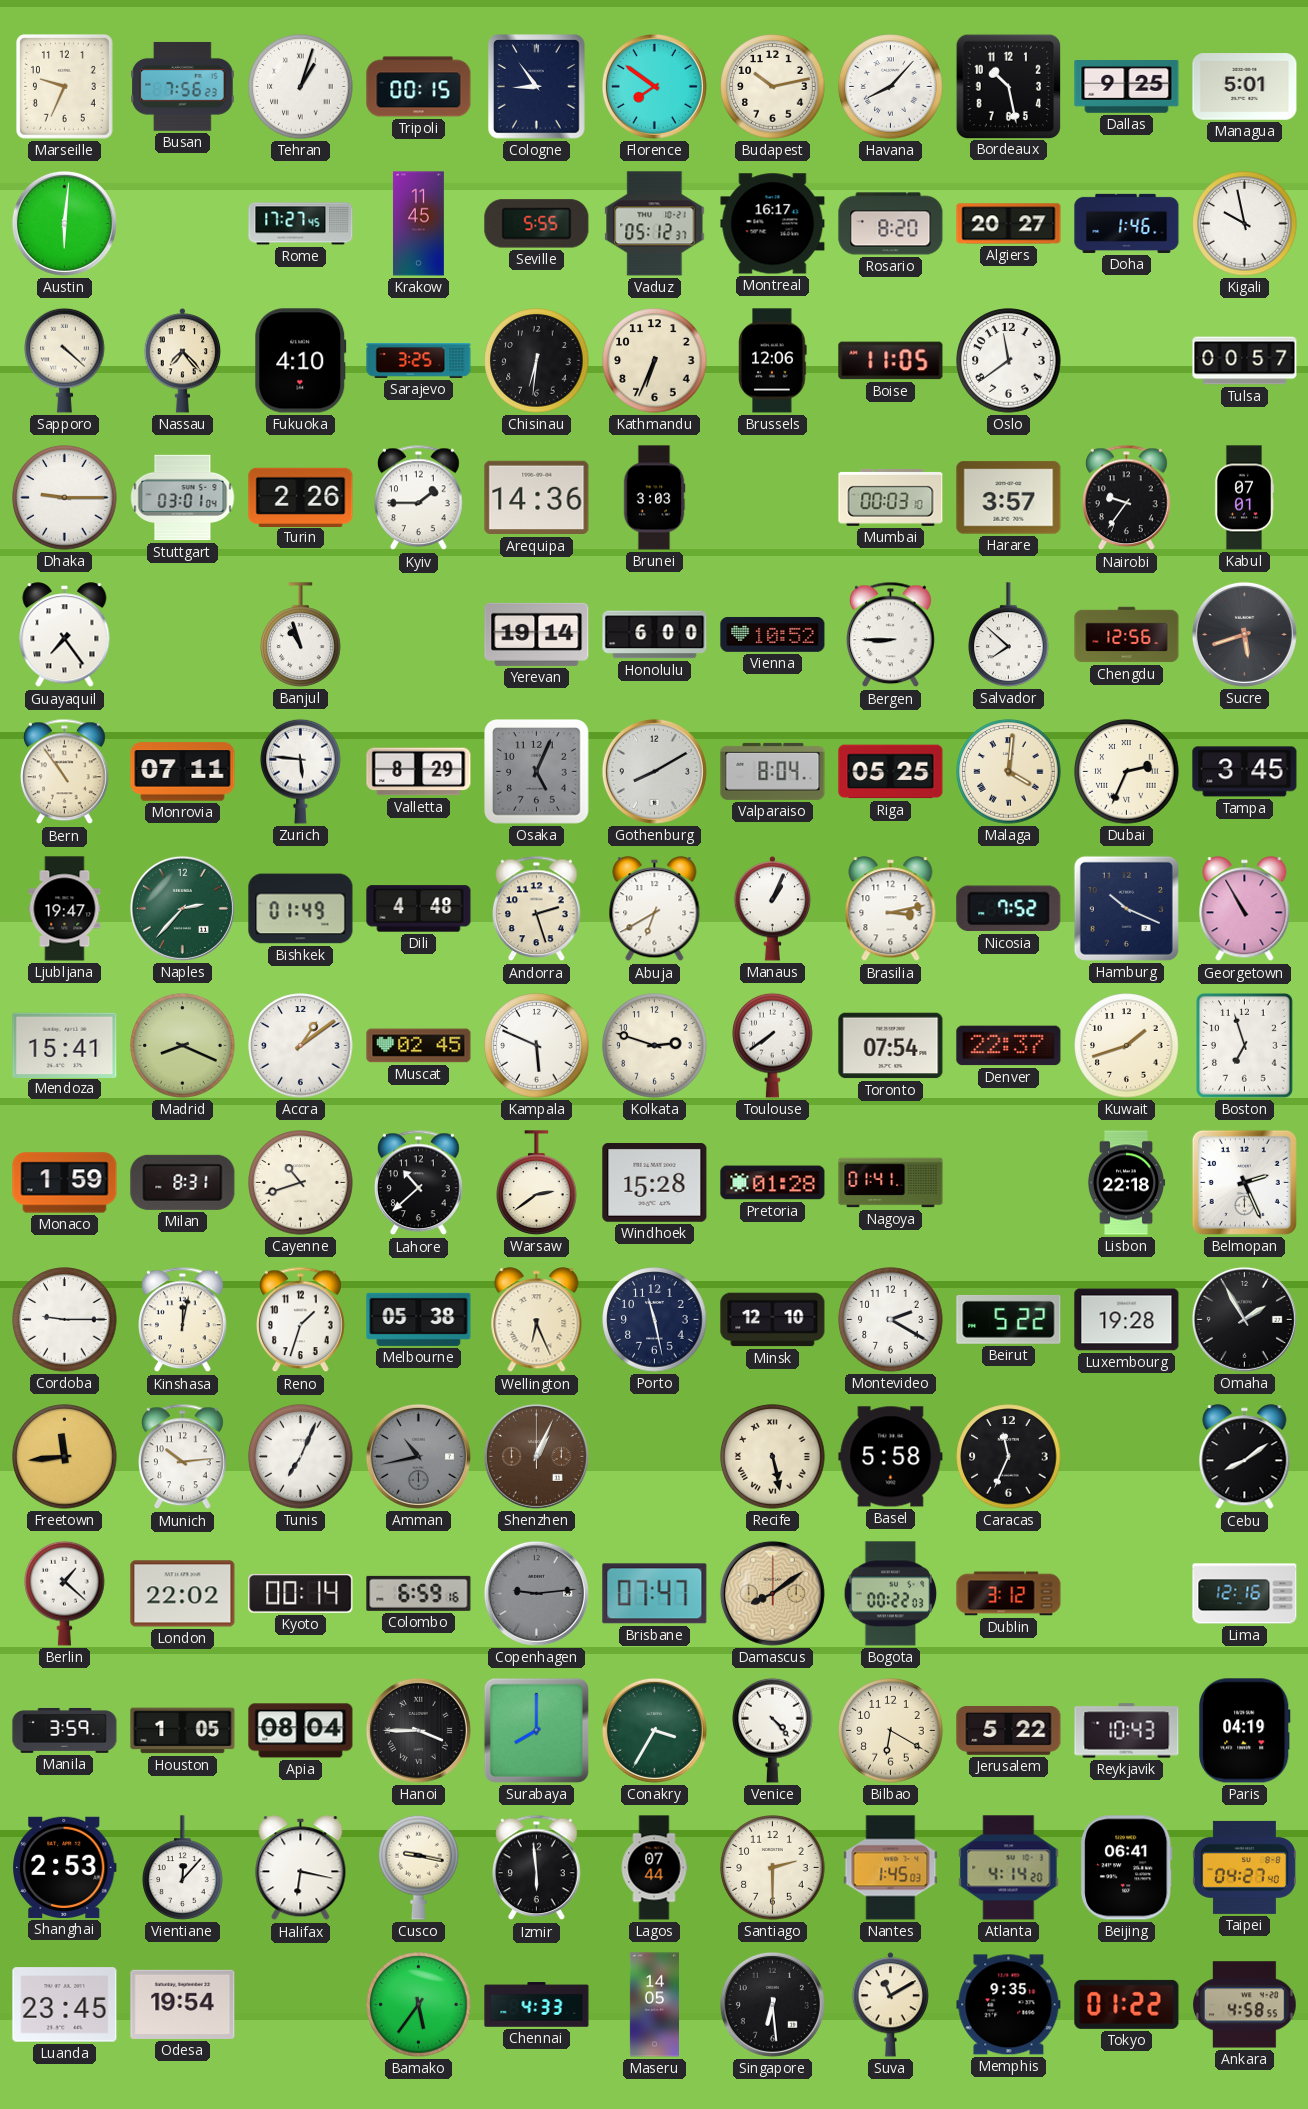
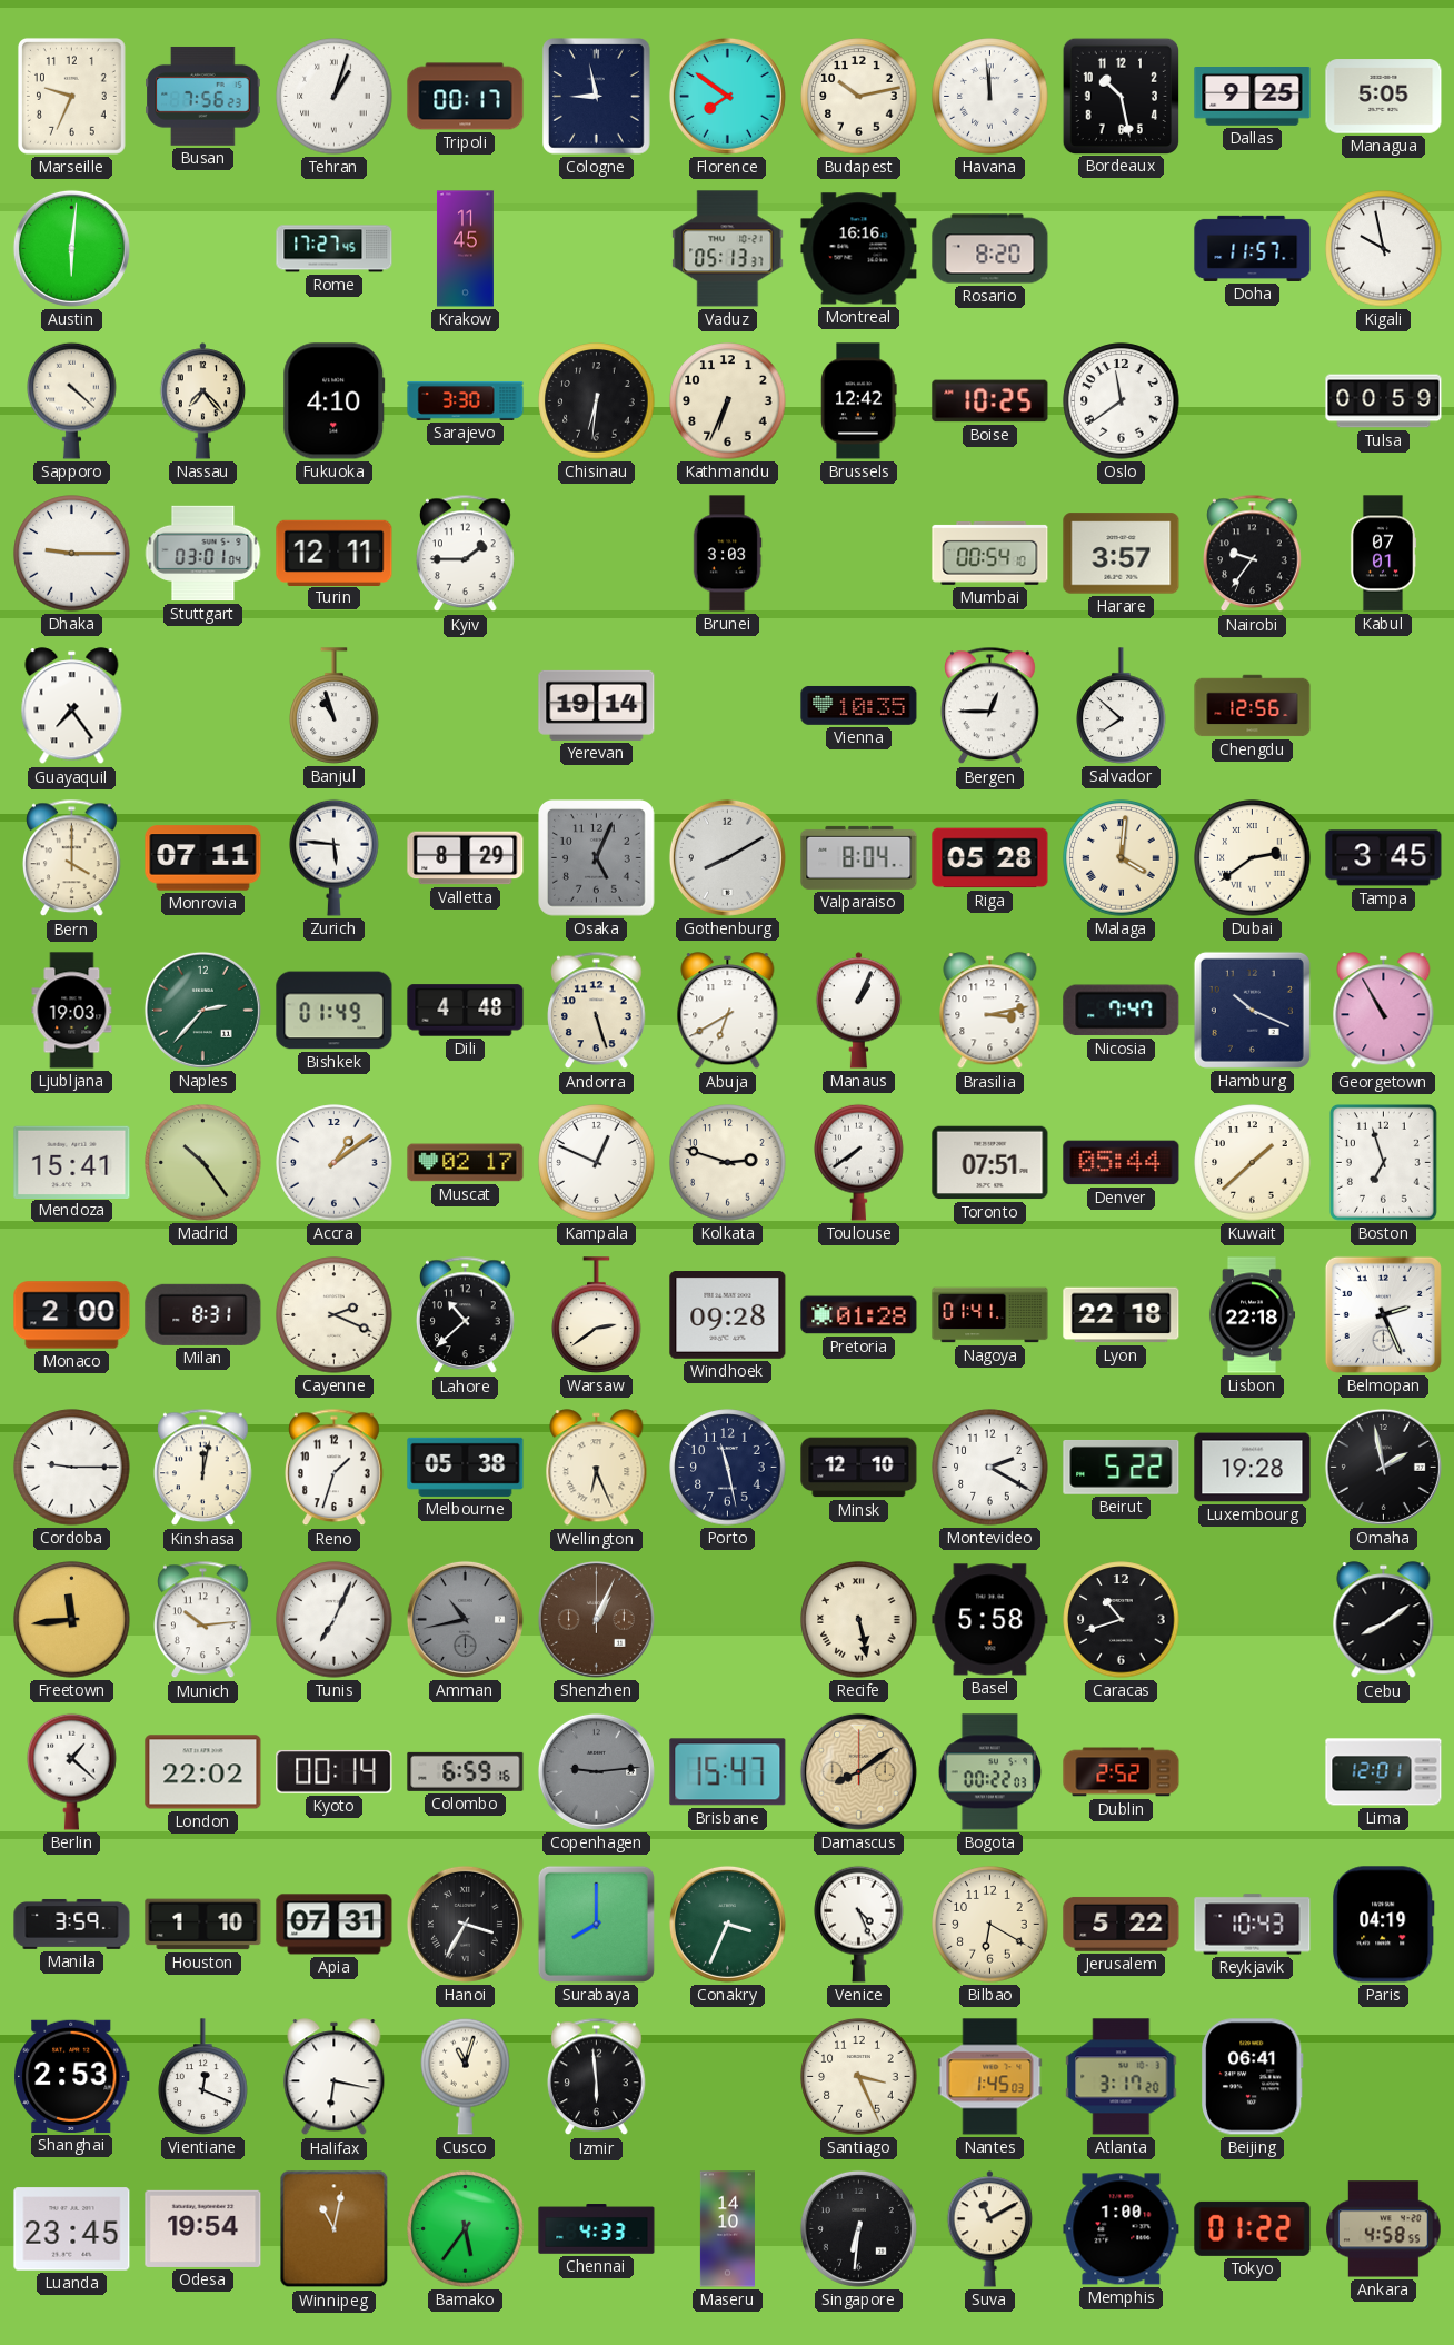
Tripoli: 00:15 -> 00:17
Cologne: 8:54 -> 8:58
Havana: 8:07 -> 11:59
Managua: 5:01 -> 5:05
Seville: 5:55 -> none
Vaduz: 05:12 -> 05:13
Montreal: 16:17 -> 16:16
Algiers: 20:27 -> none
Doha: 1:46 -> 11:57
Sarajevo: 3:25 -> 3:30
Brussels: 12:06 -> 12:42
Boise: 11:05 -> 10:25
Tulsa: 00:57 -> 00:59
Turin: 2:26 -> 12:11
Arequipa: 14:36 -> none
Mumbai: 00:03 -> 00:54
Honolulu: 6:00 -> none
Vienna: 10:52 -> 10:35
Bergen: 8:45 -> 12:45
Sucre: 5:42 -> none
Bern: 10:54 -> 4:00
Riga: 05:25 -> 05:28
Dubai: 2:34 -> 2:39
Ljubljana: 19:47 -> 19:03
Andorra: 2:27 -> 5:27
Nicosia: 7:52 -> 7:47
Madrid: 8:19 -> 10:24
Muscat: 02:45 -> 02:17
Kampala: 5:49 -> 12:49
Toronto: 07:54 -> 07:51
Denver: 22:37 -> 05:44
Kuwait: 1:42 -> 1:38
Monaco: 1:59 -> 2:00
Cayenne: 10:42 -> 2:19
Windhoek: 15:28 -> 09:28
Lyon: none -> 22:18
Omaha: 1:55 -> 1:58
Caracas: 11:34 -> 10:42
Brisbane: 07:47 -> 15:47
Dublin: 3:12 -> 2:52
Lima: 12:16 -> 12:01
Houston: 1:05 -> 1:10
Apia: 08:04 -> 07:31
Hanoi: 3:45 -> 3:35
Conakry: 3:35 -> 3:34
Venice: 4:23 -> 4:26
Vientiane: 12:07 -> 12:19
Cusco: 9:17 -> 11:03
Lagos: 07:44 -> none
Santiago: 2:30 -> 3:26
Atlanta: 4:14 -> 3:17
Taipei: 04:27 -> none
Winnipeg: none -> 11:02
Maseru: 14:05 -> 14:10
Singapore: 6:29 -> 6:31
Memphis: 9:35 -> 1:00
